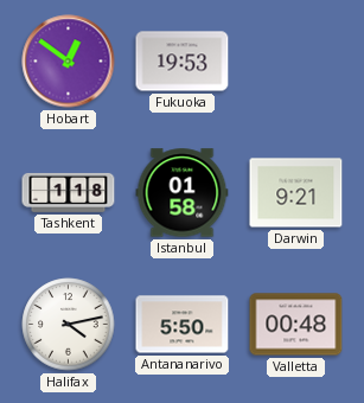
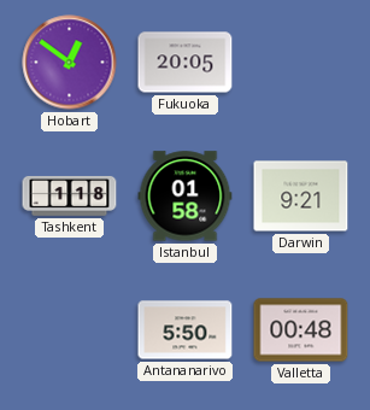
Fukuoka: 19:53 -> 20:05
Halifax: 4:13 -> none
